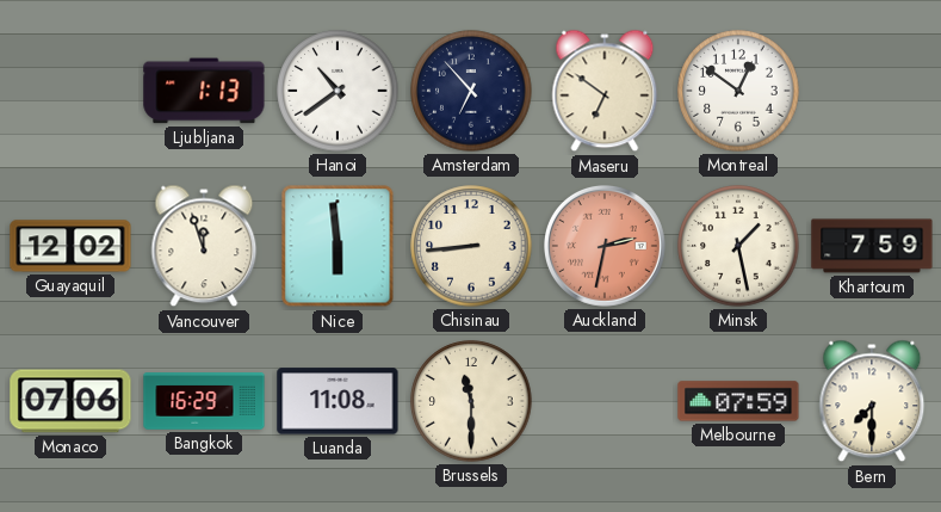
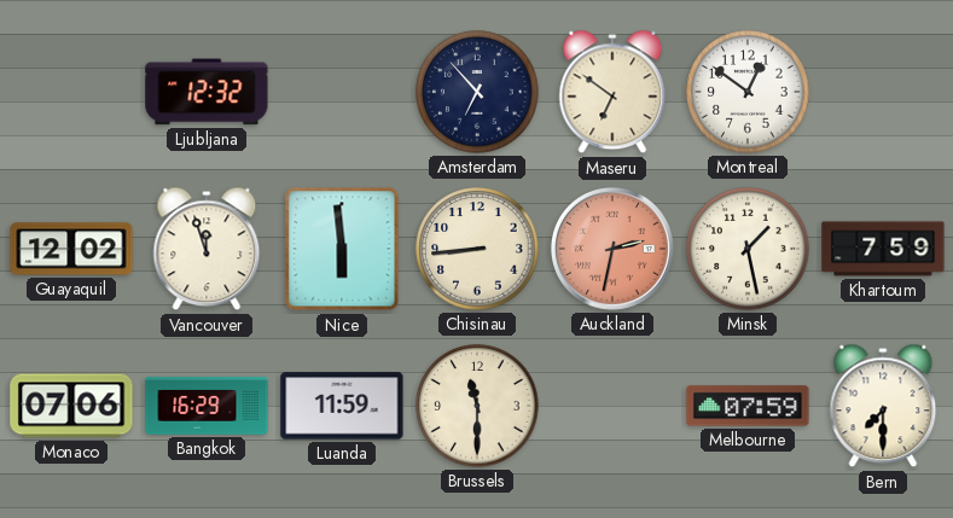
Ljubljana: 1:13 -> 12:32
Hanoi: 10:39 -> none
Luanda: 11:08 -> 11:59
